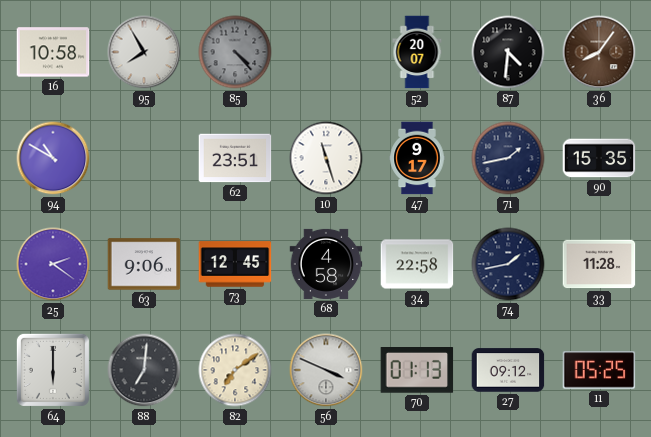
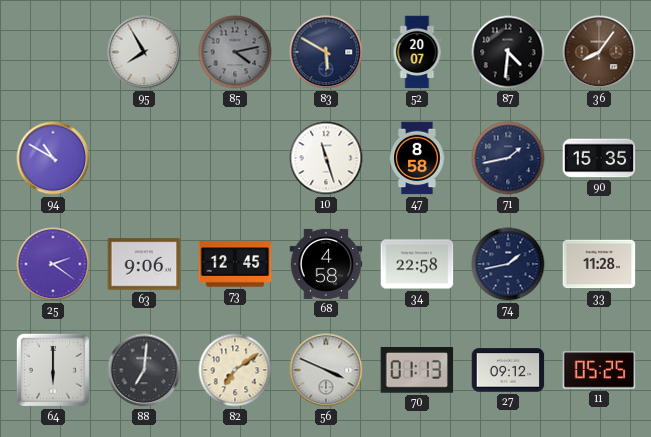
16: 10:58 -> none
85: 4:23 -> 4:13
83: none -> 5:50
62: 23:51 -> none
47: 9:17 -> 8:58
